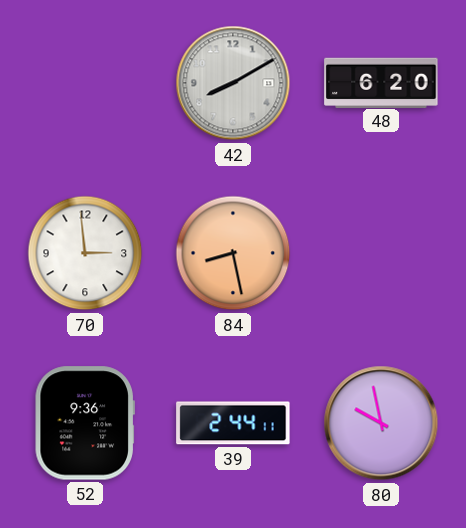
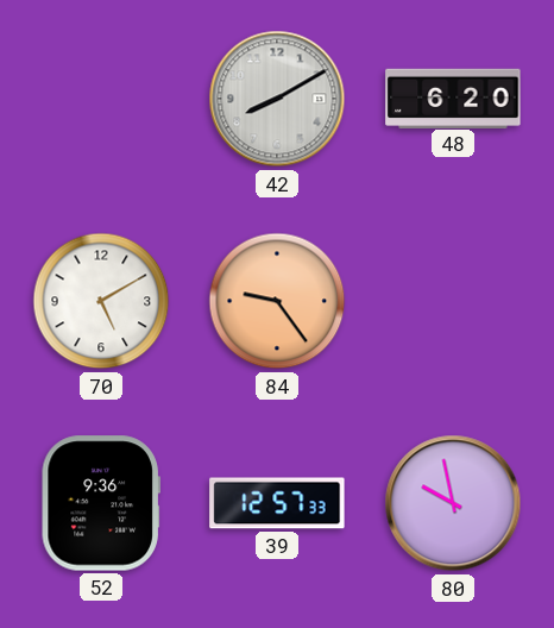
70: 2:59 -> 5:10
84: 8:28 -> 9:24
39: 2:44 -> 12:57
